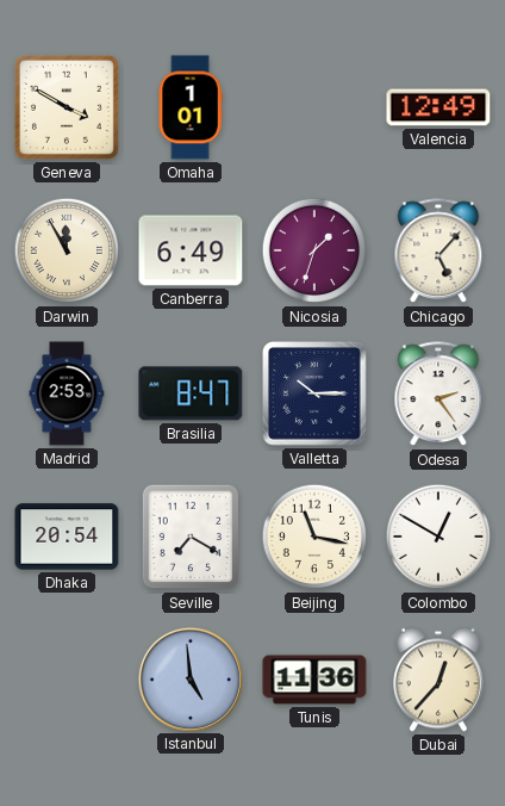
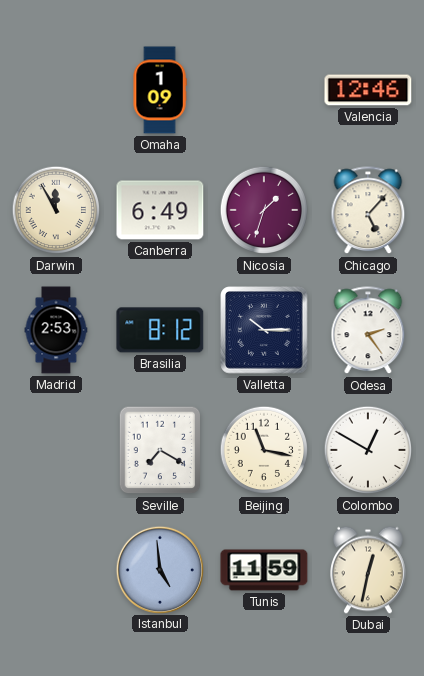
Geneva: 3:50 -> none
Omaha: 1:01 -> 1:09
Valencia: 12:49 -> 12:46
Brasilia: 8:47 -> 8:12
Dhaka: 20:54 -> none
Tunis: 11:36 -> 11:59
Dubai: 12:37 -> 12:32
